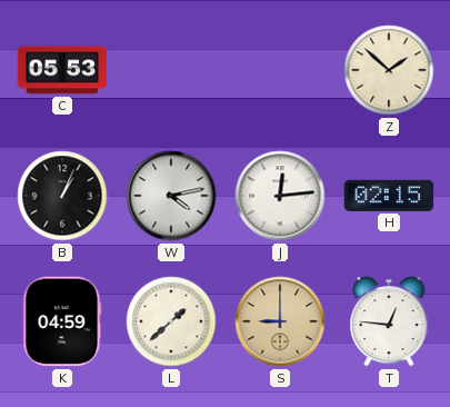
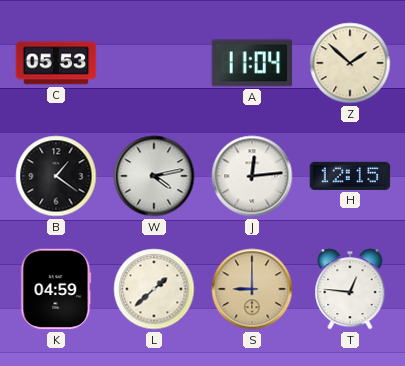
A: none -> 11:04
B: 1:04 -> 1:21
H: 02:15 -> 12:15
